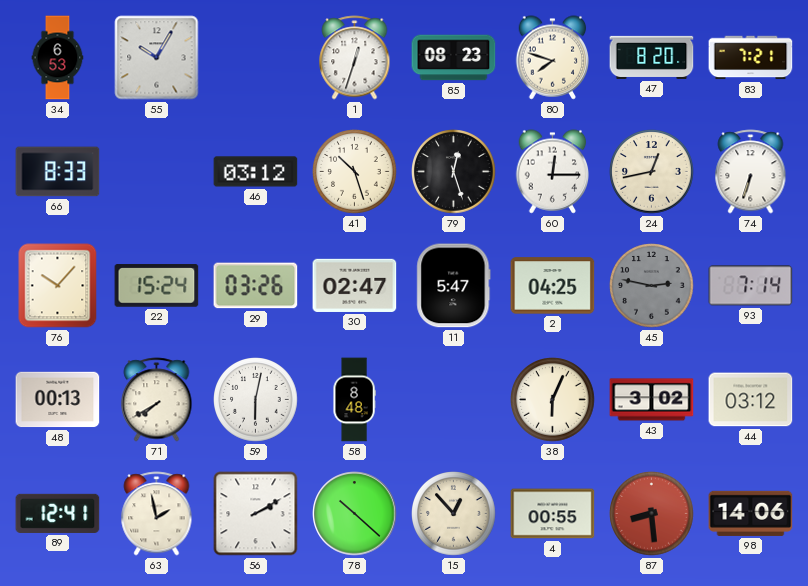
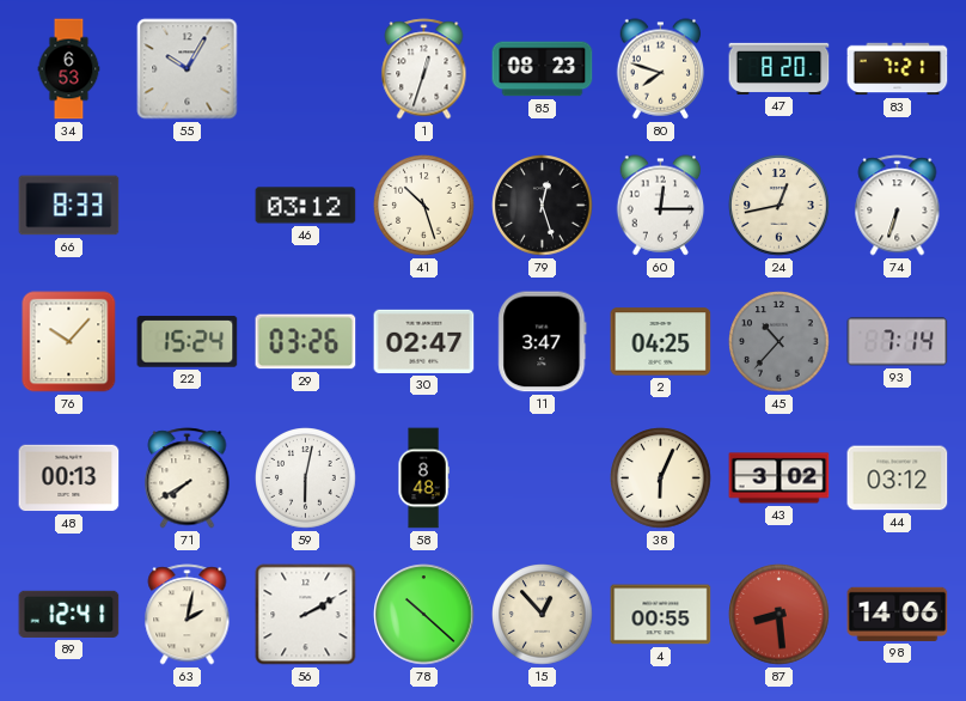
11: 5:47 -> 3:47
45: 2:47 -> 10:37
63: 1:58 -> 2:02
